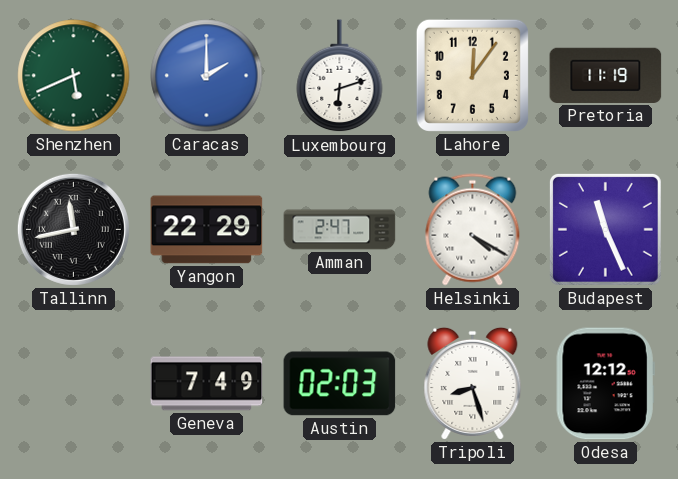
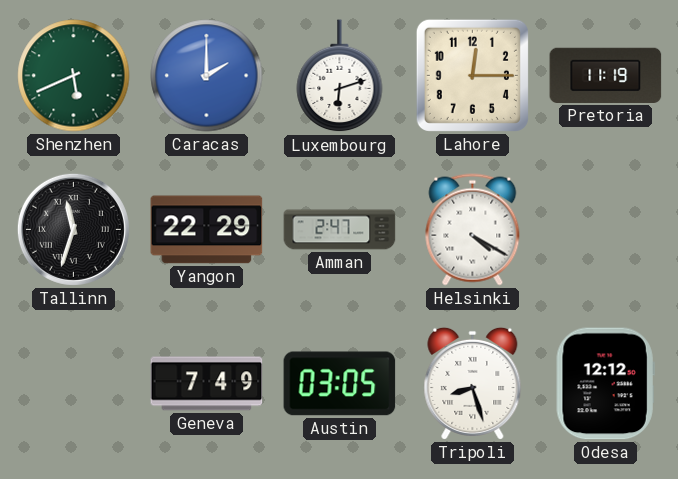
Lahore: 12:06 -> 12:15
Tallinn: 11:43 -> 11:33
Budapest: 11:26 -> none
Austin: 02:03 -> 03:05
